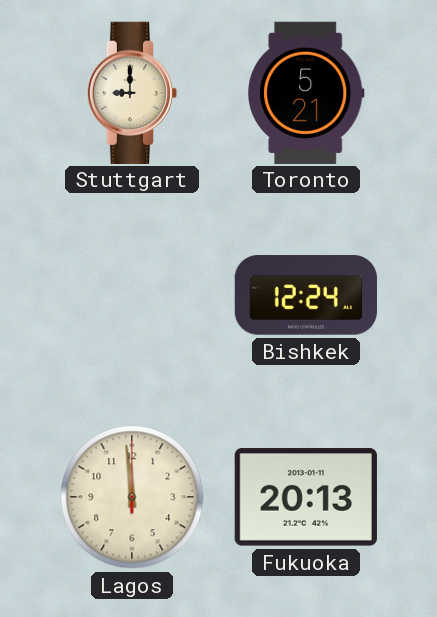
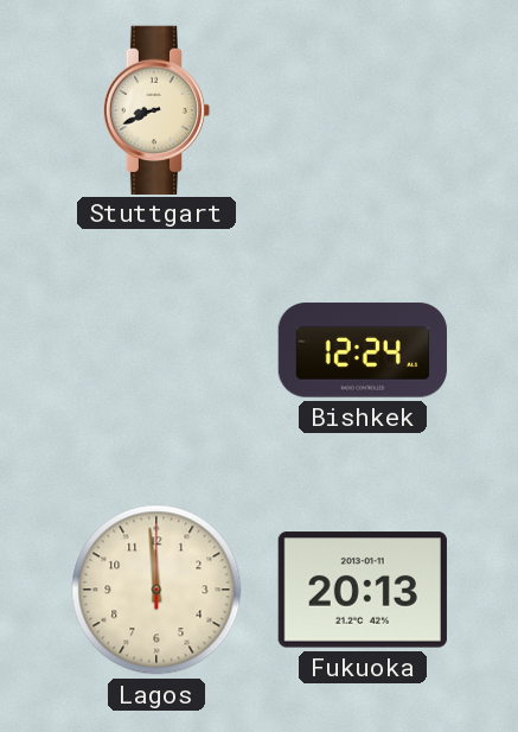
Stuttgart: 9:00 -> 8:41
Toronto: 5:21 -> none
